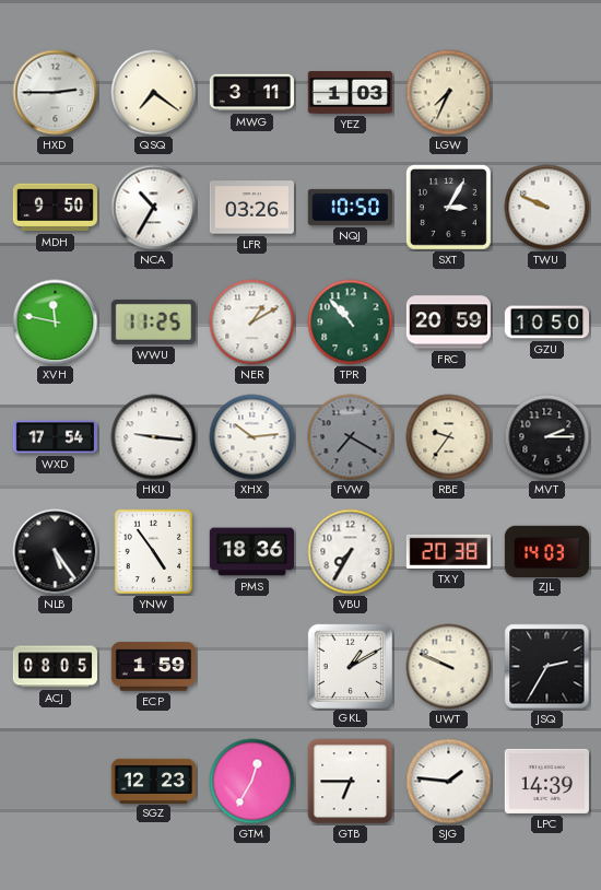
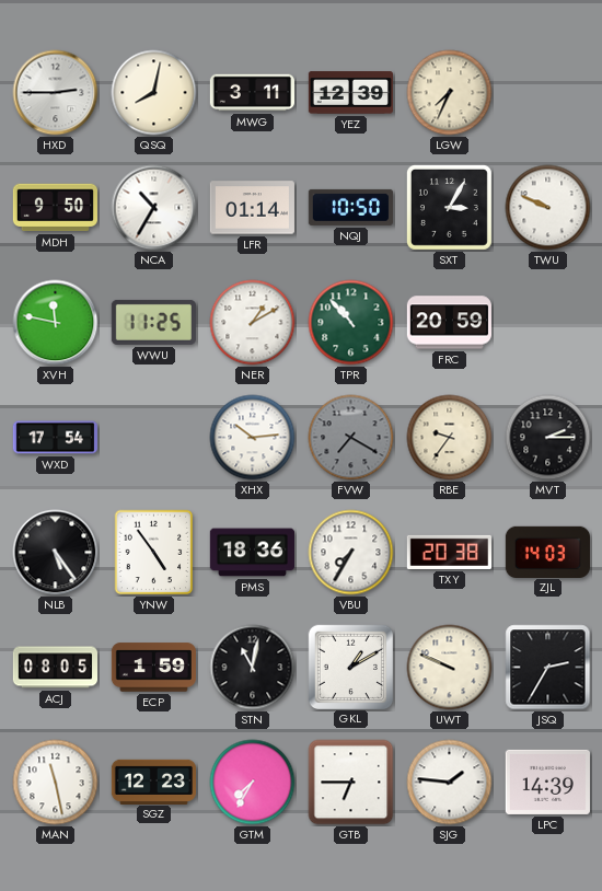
QSQ: 7:21 -> 8:02
YEZ: 1:03 -> 12:39
LFR: 03:26 -> 01:14
GZU: 10:50 -> none
HKU: 9:16 -> none
STN: none -> 11:02
MAN: none -> 11:28
GTM: 12:35 -> 7:35
